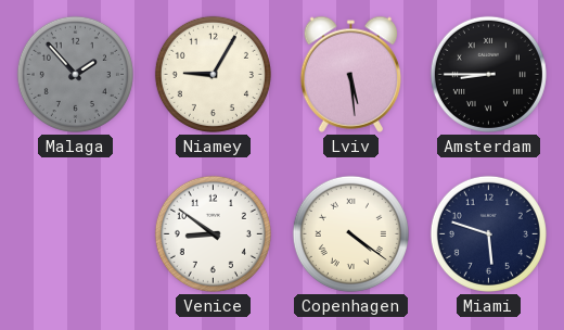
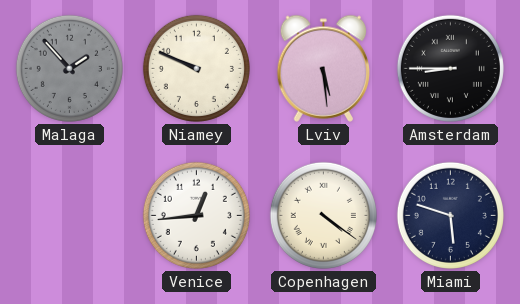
Niamey: 9:05 -> 9:49
Venice: 8:51 -> 12:44
